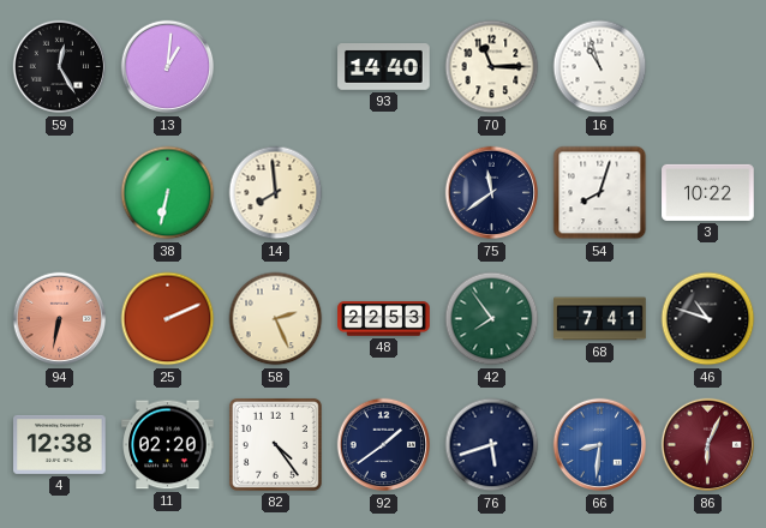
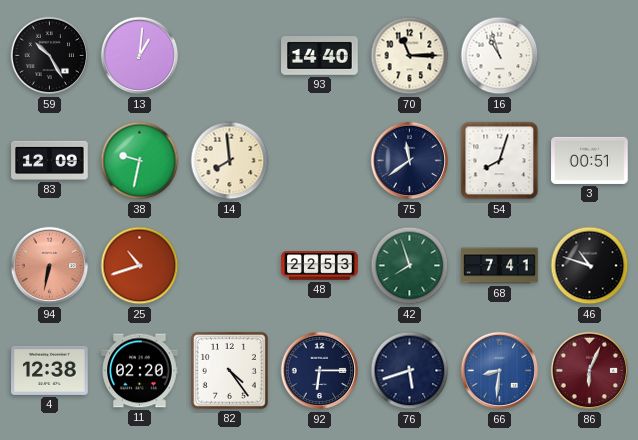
59: 12:25 -> 10:25
83: none -> 12:09
38: 6:32 -> 9:32
3: 10:22 -> 00:51
25: 2:11 -> 10:42
58: 2:26 -> none
42: 7:54 -> 7:57
92: 1:39 -> 6:15
